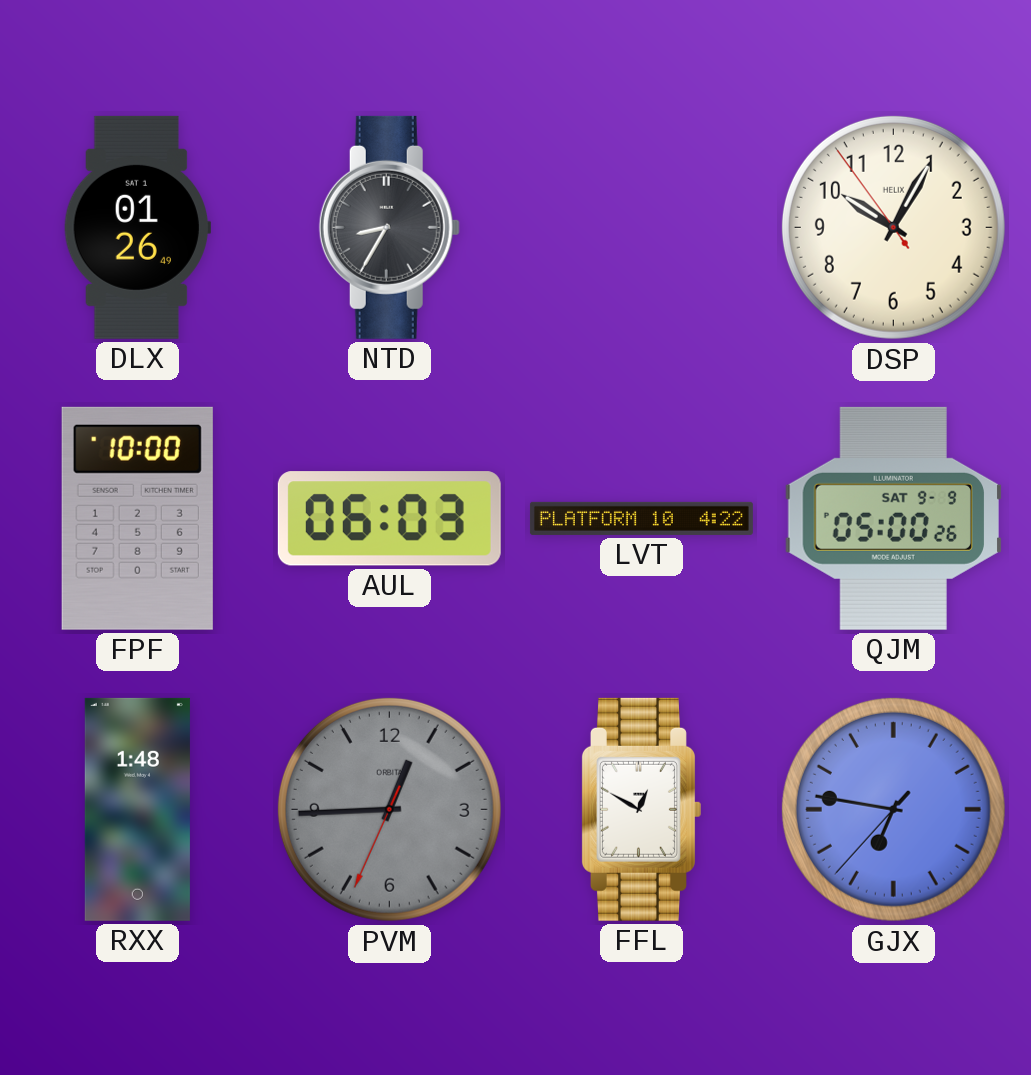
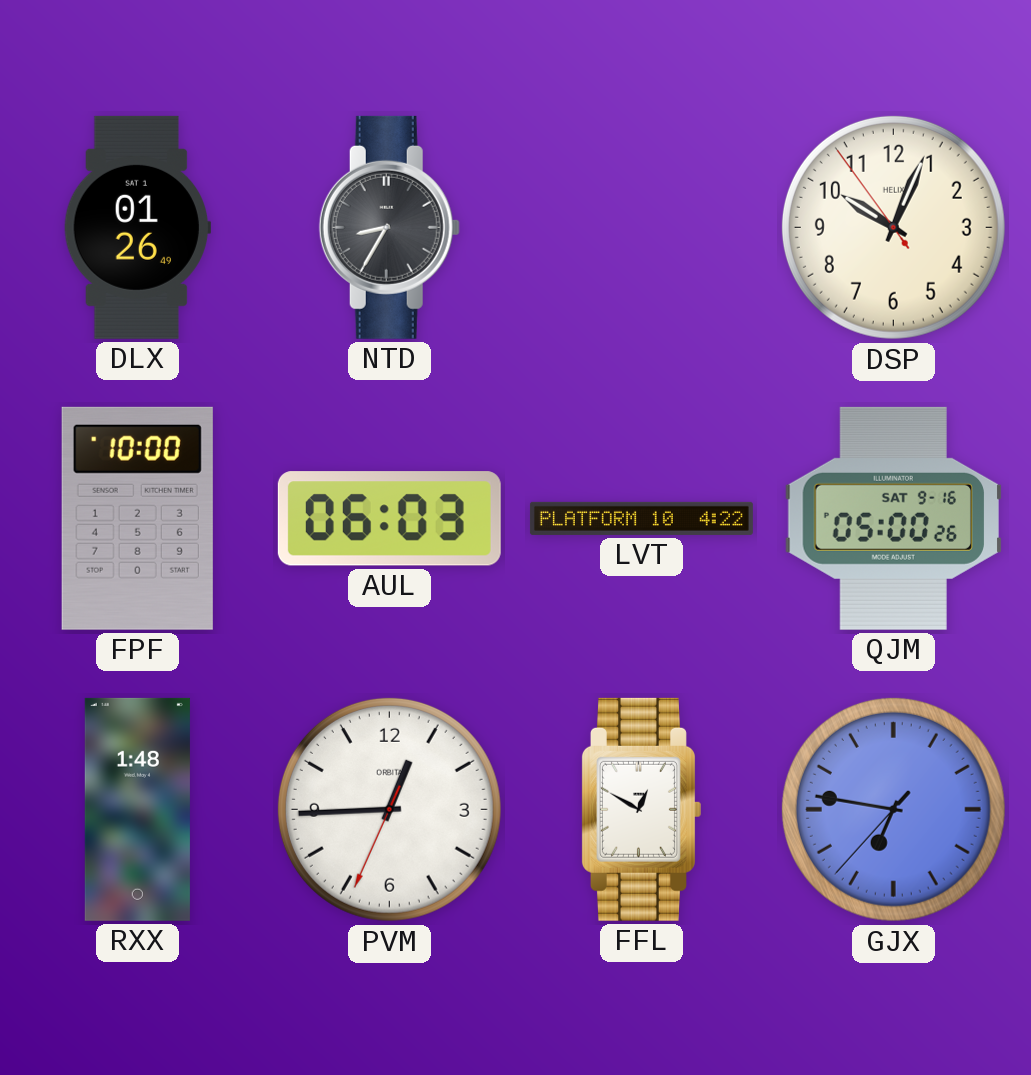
DSP: 10:04 -> 10:03
QJM date: SAT 9-9 -> SAT 9-16
PVM dial: grey -> white
